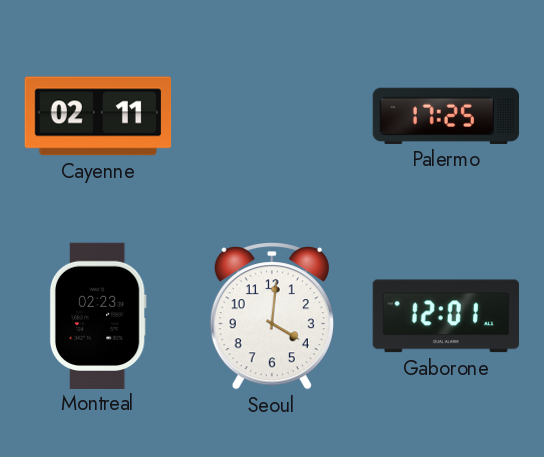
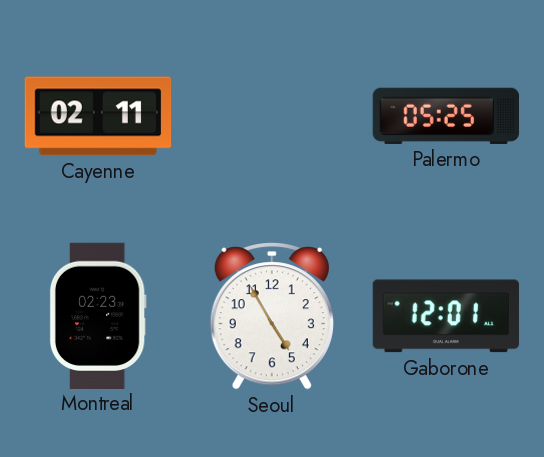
Palermo: 17:25 -> 05:25
Seoul: 4:01 -> 4:55
